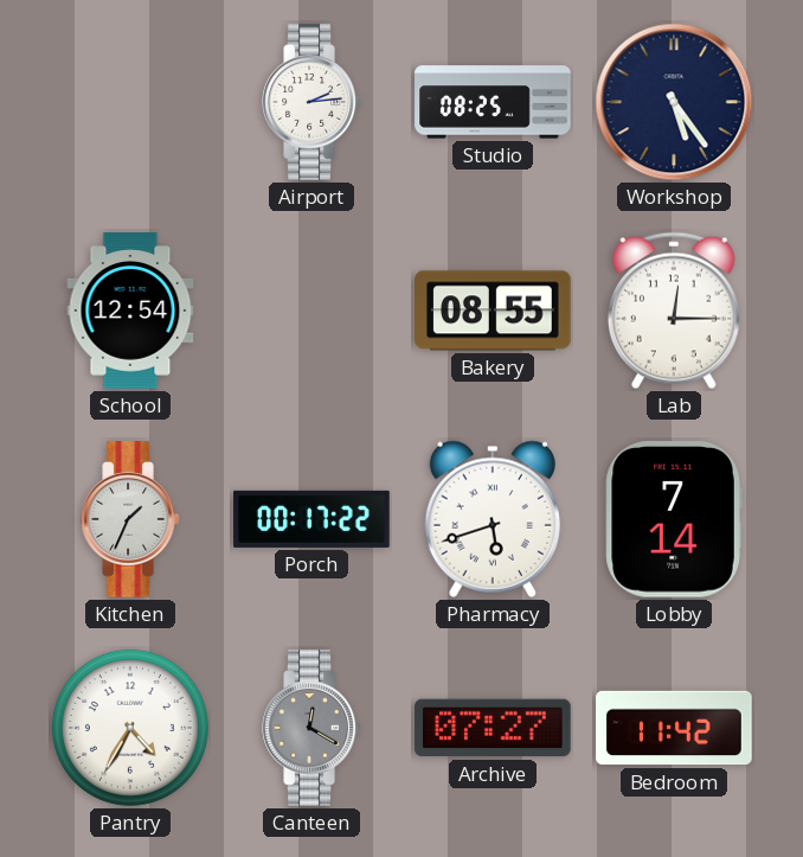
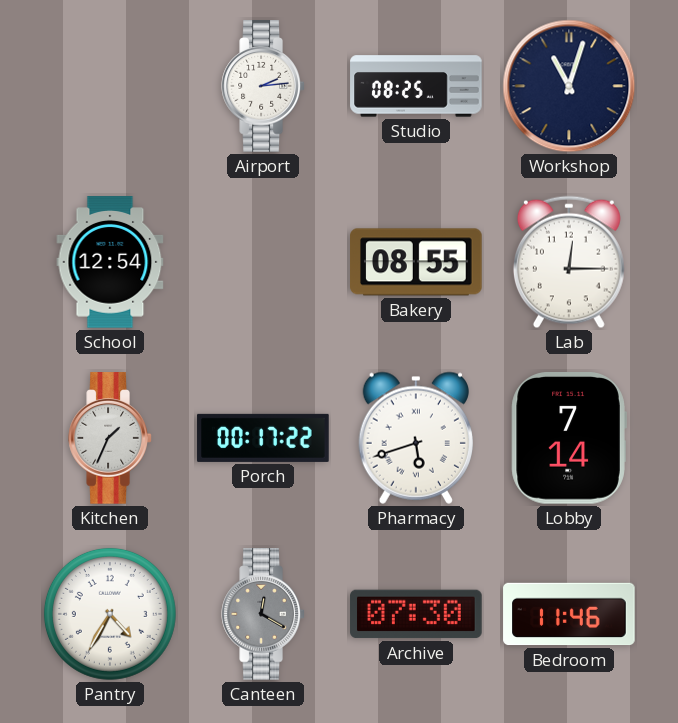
Workshop: 5:24 -> 11:03
Archive: 07:27 -> 07:30
Bedroom: 11:42 -> 11:46
